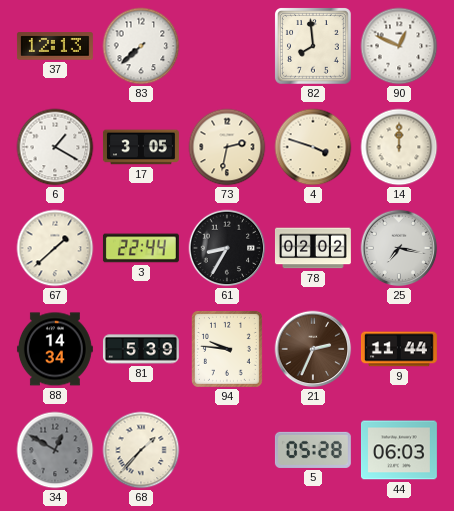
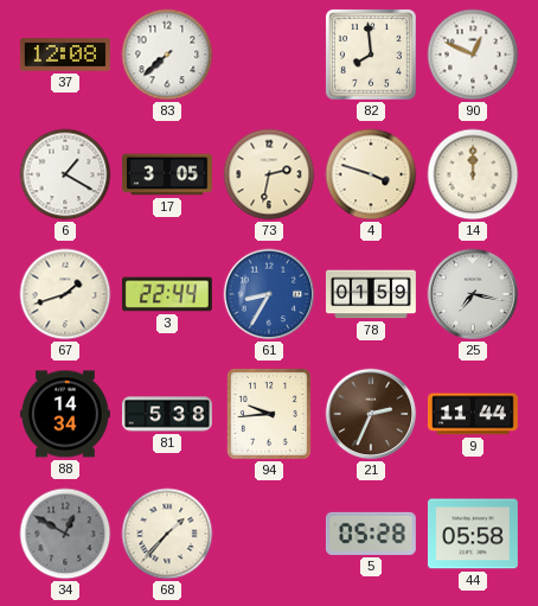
37: 12:13 -> 12:08
67: 1:38 -> 1:42
61 dial: black -> blue
78: 02:02 -> 01:59
81: 5:39 -> 5:38
94: 9:46 -> 9:44
44: 06:03 -> 05:58
